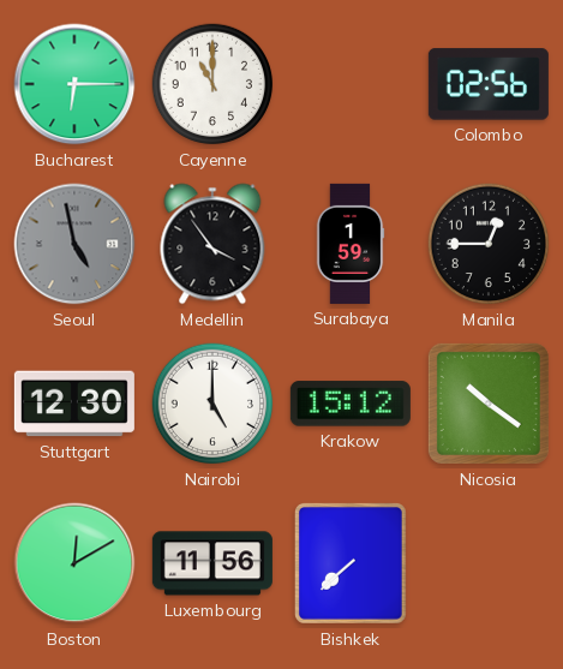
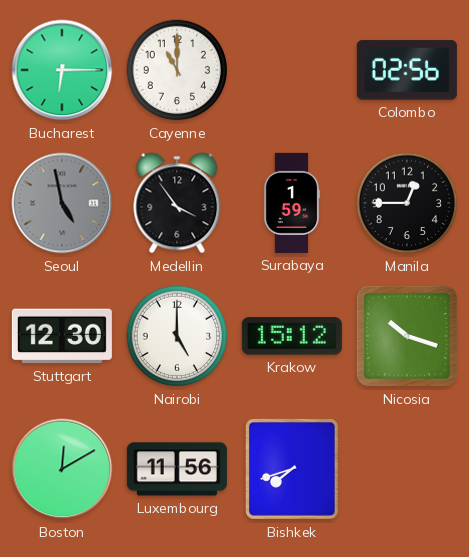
Nicosia: 10:21 -> 10:18
Bishkek: 7:38 -> 7:42
